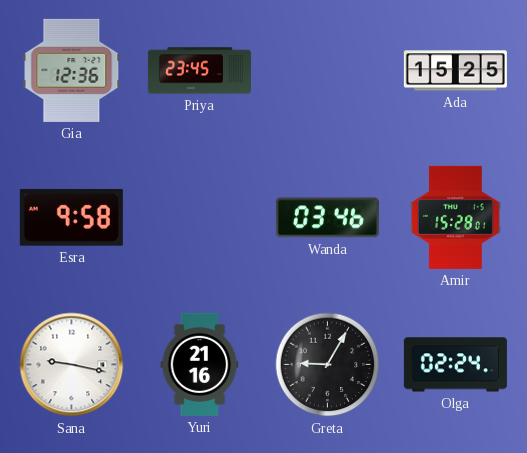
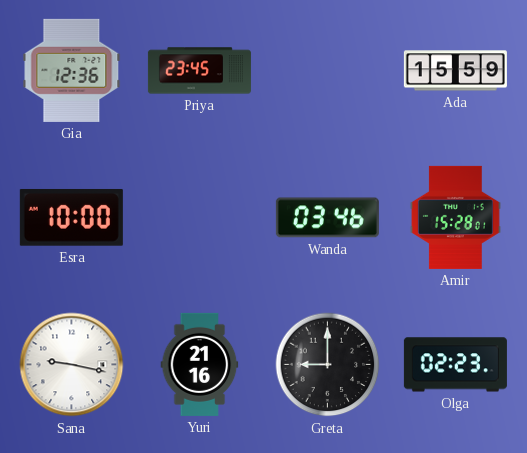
Ada: 15:25 -> 15:59
Esra: 9:58 -> 10:00
Greta: 9:05 -> 9:00
Olga: 02:24 -> 02:23
